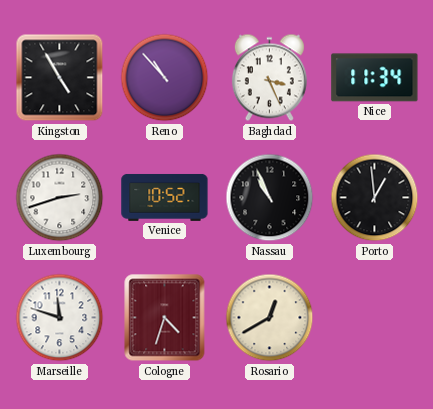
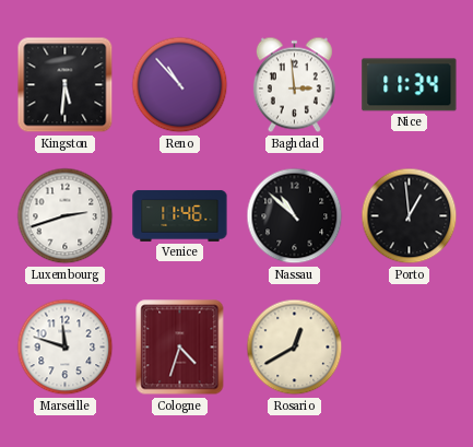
Kingston: 4:55 -> 5:31
Baghdad: 3:26 -> 2:59
Venice: 10:52 -> 11:46
Nassau: 10:56 -> 10:52
